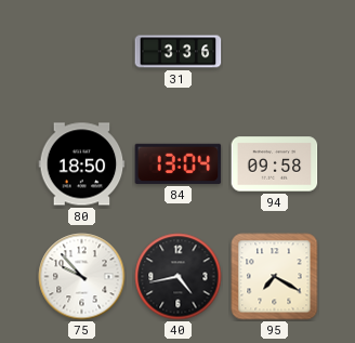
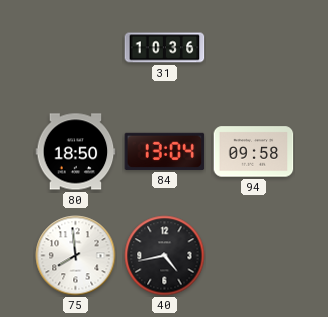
31: 3:36 -> 10:36
75: 9:53 -> 7:59
95: 7:20 -> none
